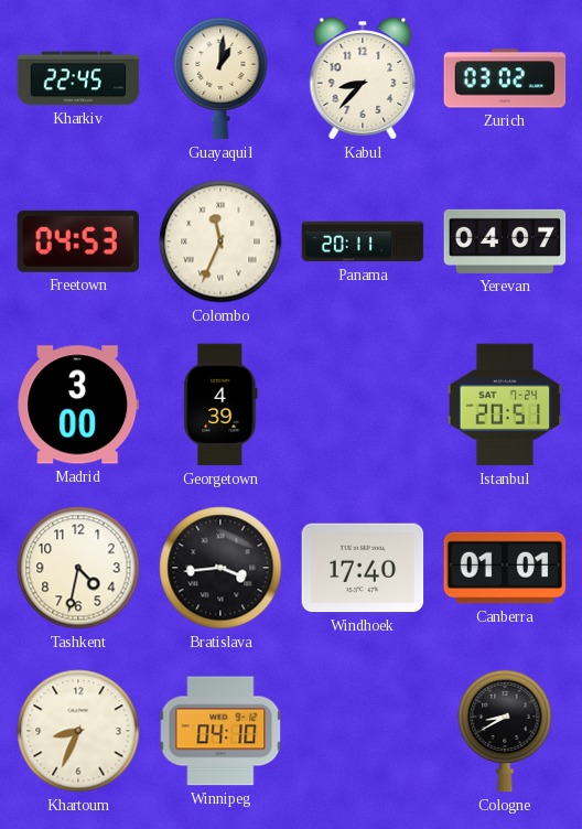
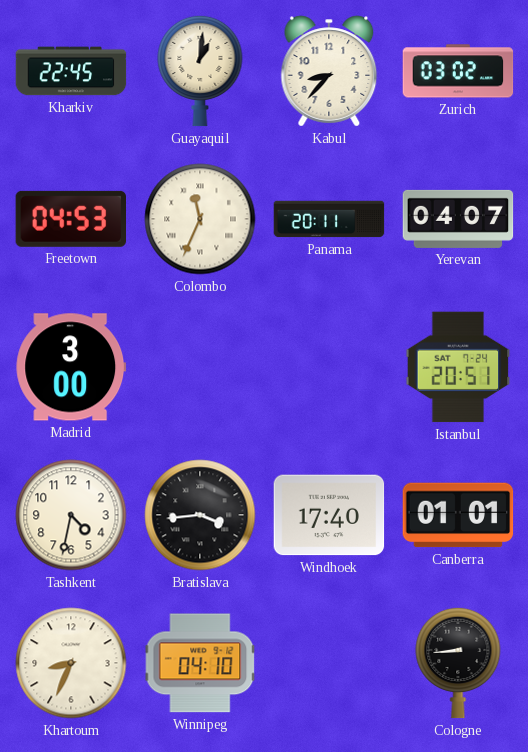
Georgetown: 4:39 -> none
Cologne: 8:40 -> 8:44
